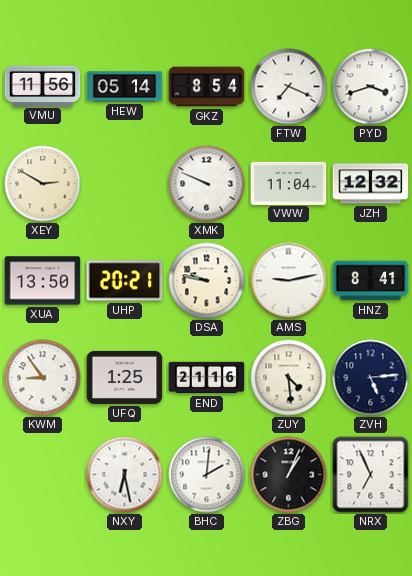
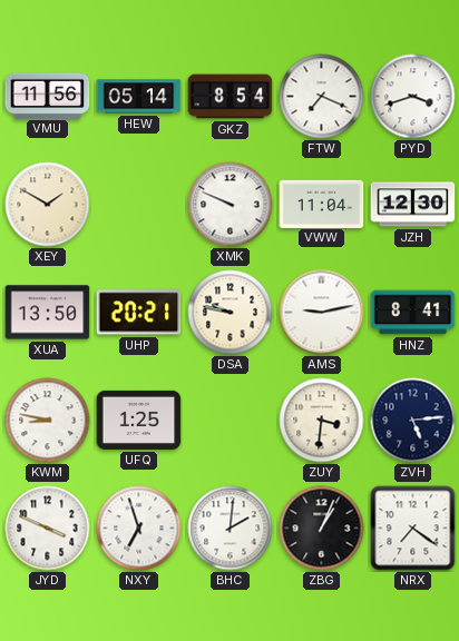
XEY: 2:50 -> 1:50
JZH: 12:32 -> 12:30
KWM: 8:54 -> 8:47
END: 21:16 -> none
ZUY: 4:29 -> 3:31
JYD: none -> 3:49
NXY: 6:28 -> 6:57
NRX: 6:56 -> 7:21
